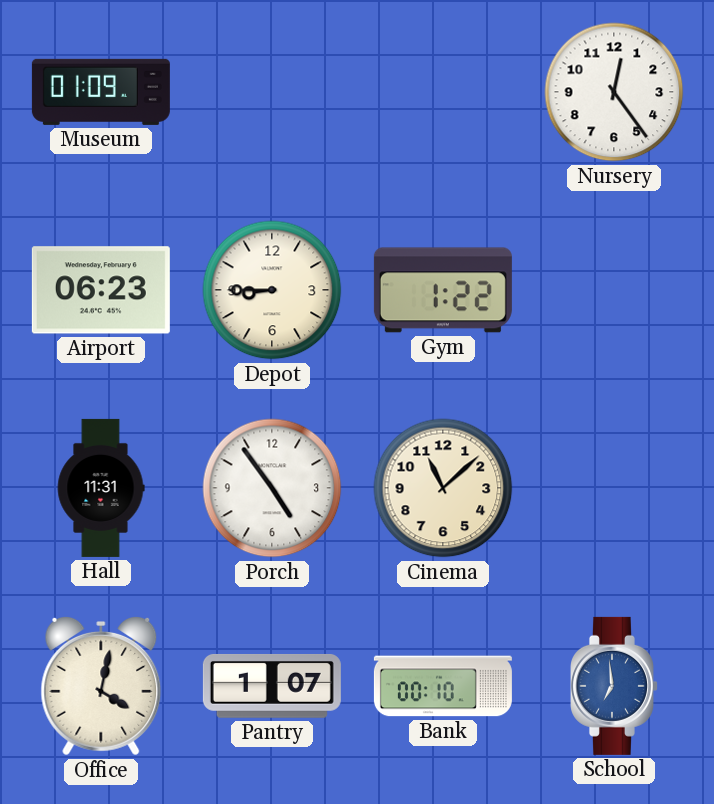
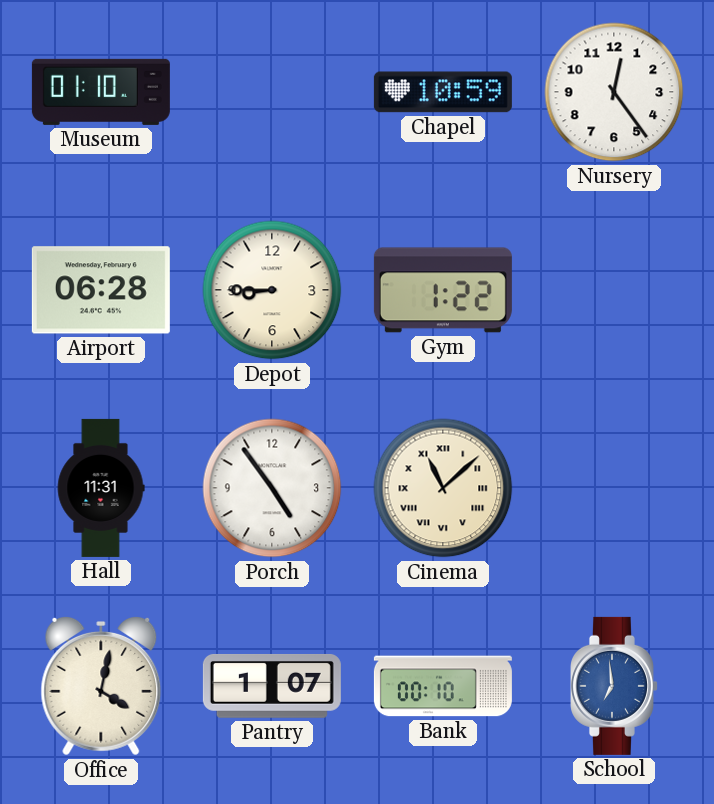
Museum: 01:09 -> 01:10
Chapel: none -> 10:59
Airport: 06:23 -> 06:28
Cinema numerals: Arabic -> Roman
